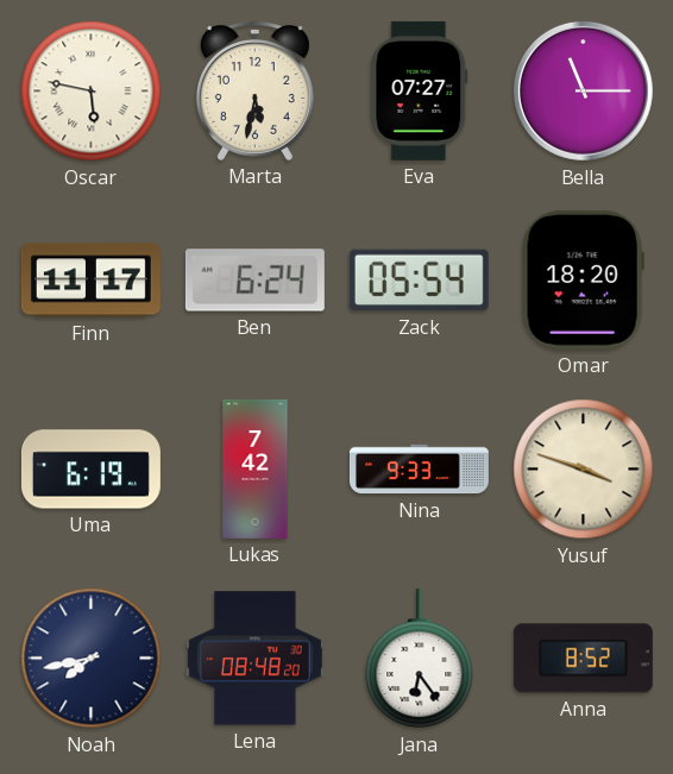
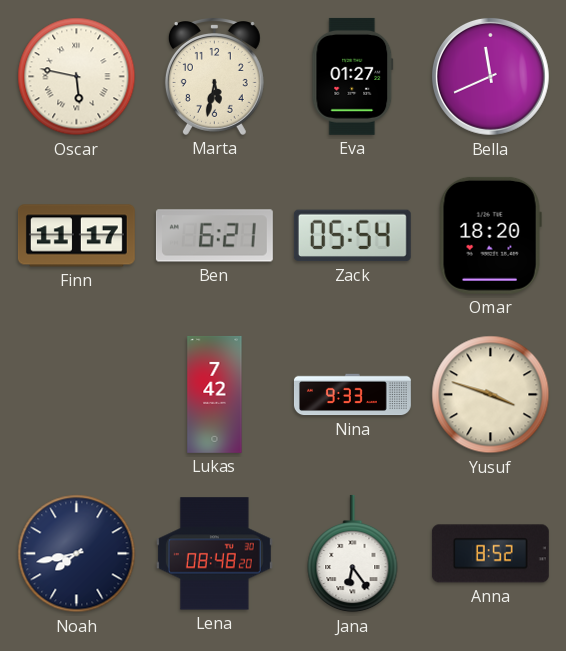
Eva: 07:27 -> 01:27
Bella: 11:15 -> 11:41
Ben: 6:24 -> 6:21
Uma: 6:19 -> none
